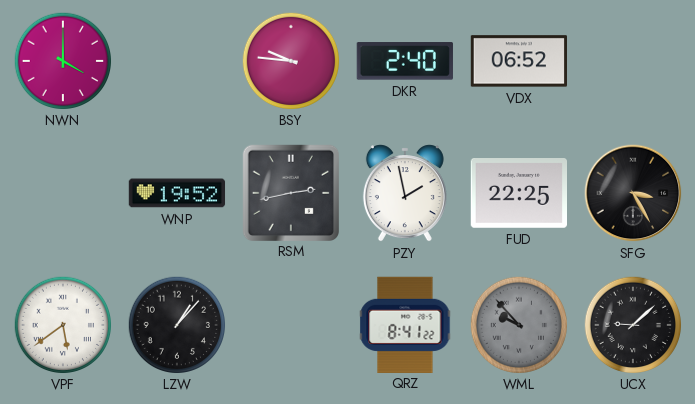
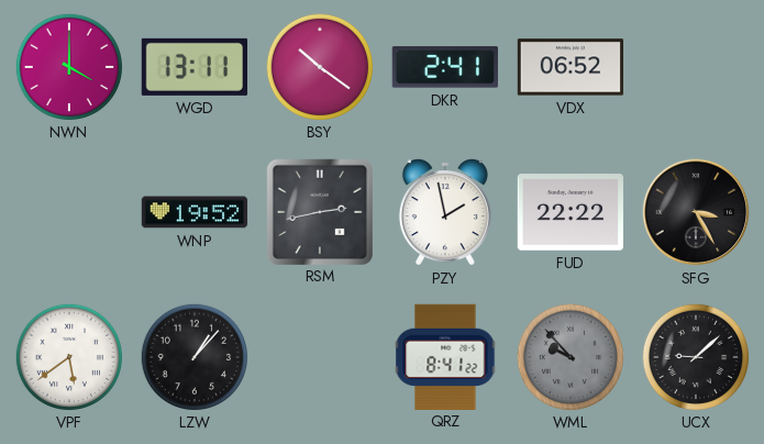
WGD: none -> 13:11
BSY: 9:46 -> 10:21
DKR: 2:40 -> 2:41
FUD: 22:25 -> 22:22
